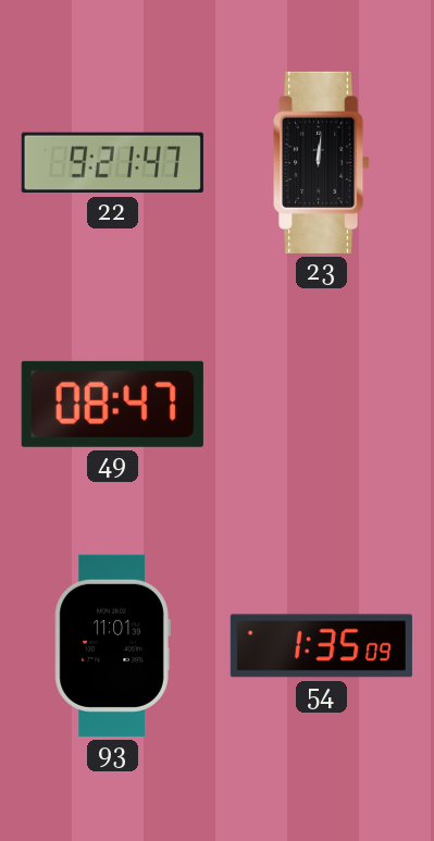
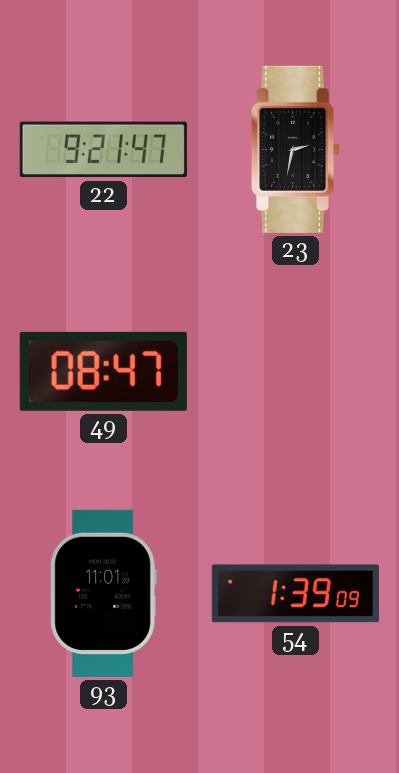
23: 12:01 -> 2:32
54: 1:35 -> 1:39
